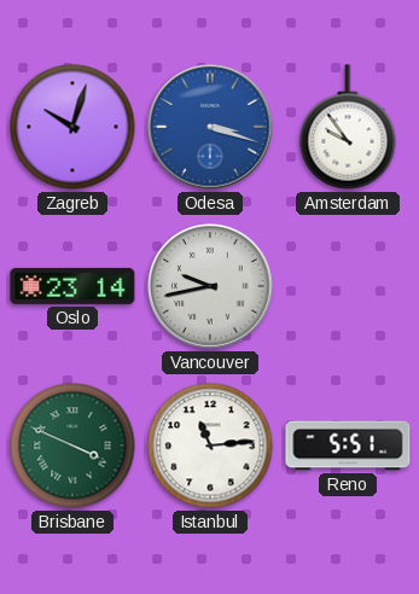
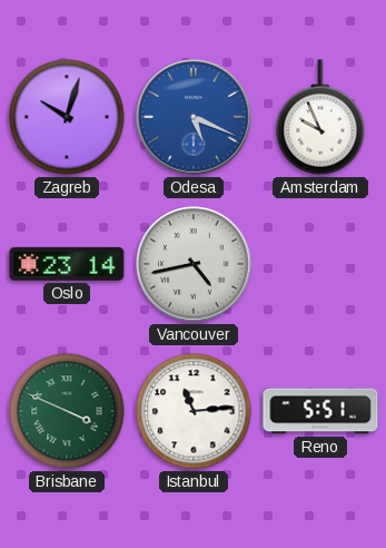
Odesa: 3:18 -> 5:19
Amsterdam: 9:54 -> 9:56
Vancouver: 9:43 -> 4:43
